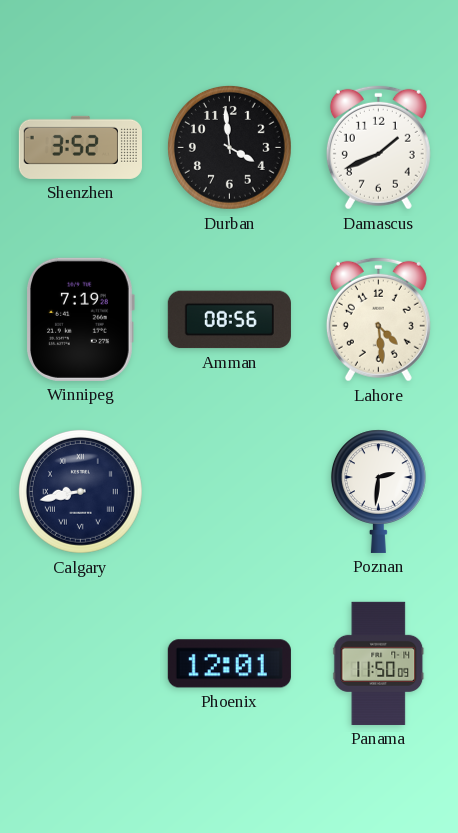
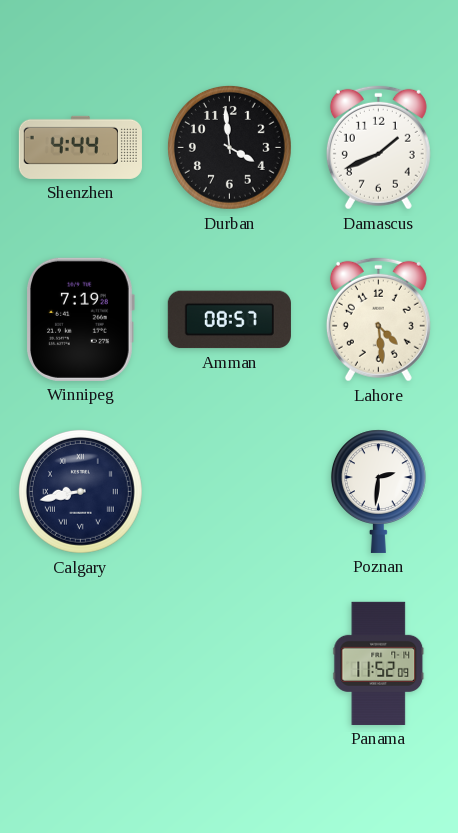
Shenzhen: 3:52 -> 4:44
Amman: 08:56 -> 08:57
Phoenix: 12:01 -> none
Panama: 11:50 -> 11:52
